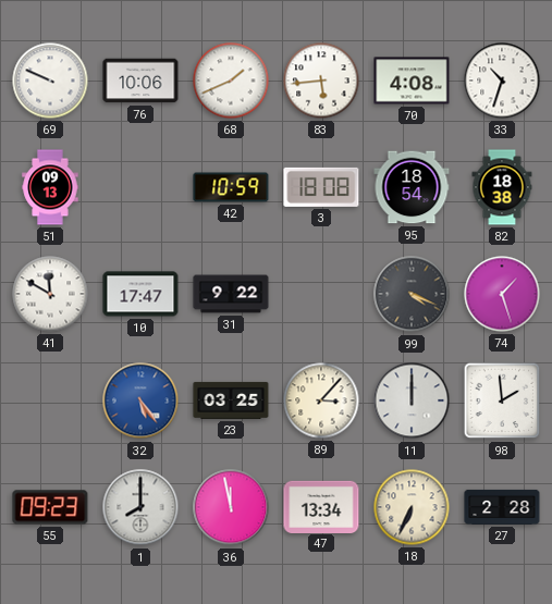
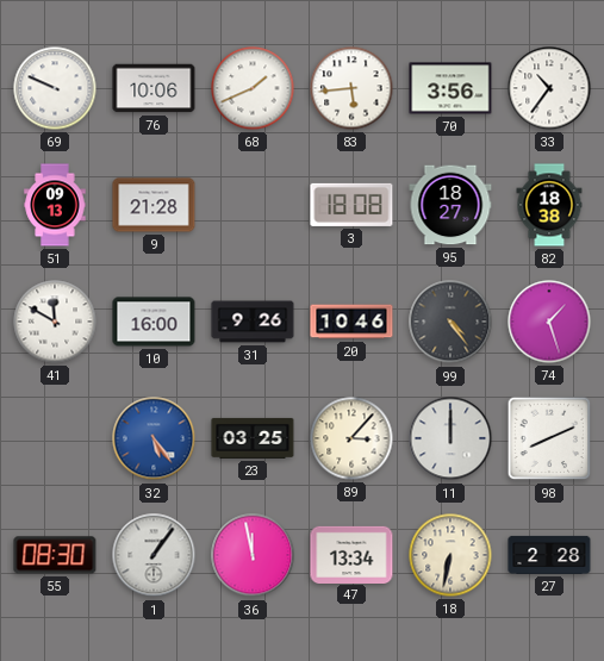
70: 4:08 -> 3:56
33: 10:33 -> 10:36
9: none -> 21:28
42: 10:59 -> none
95: 18:54 -> 18:27
10: 17:47 -> 16:00
31: 9:22 -> 9:26
20: none -> 10:46
99: 4:19 -> 4:24
98: 1:59 -> 8:11
55: 09:23 -> 08:30
1: 8:00 -> 1:06
18: 6:34 -> 6:32
